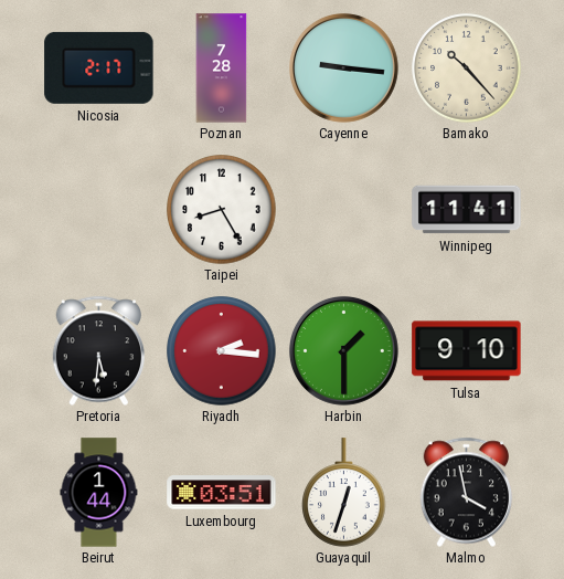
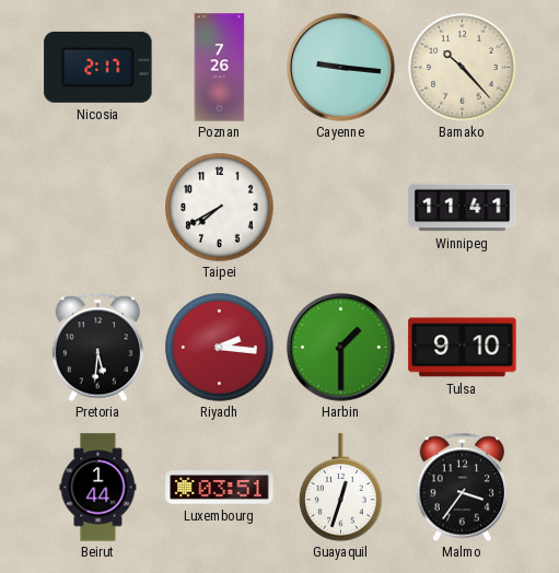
Poznan: 7:28 -> 7:26
Taipei: 8:25 -> 7:40
Malmo: 3:58 -> 3:36
